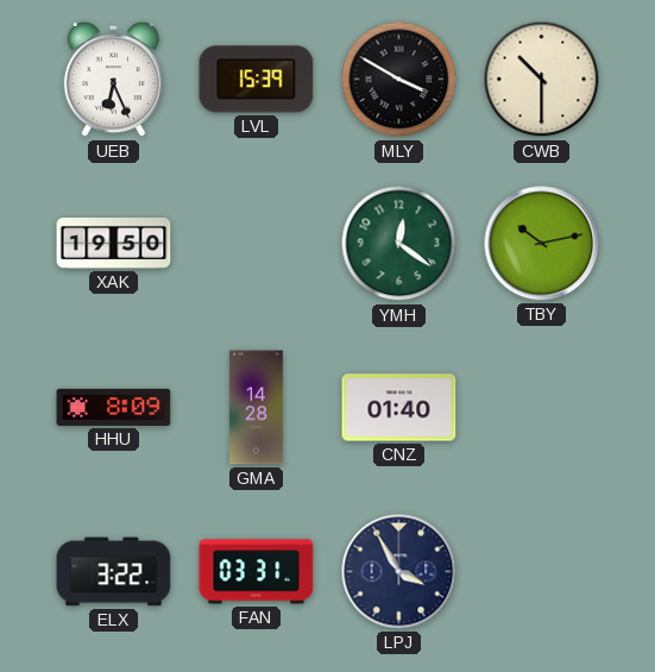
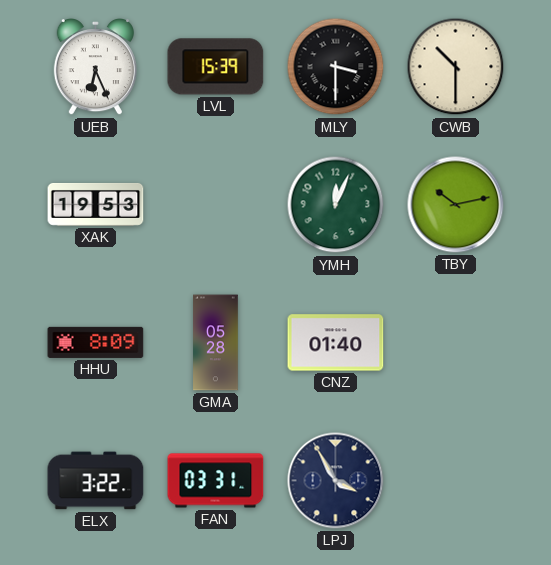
MLY: 3:50 -> 3:30
XAK: 19:50 -> 19:53
YMH: 12:21 -> 12:04
GMA: 14:28 -> 05:28
